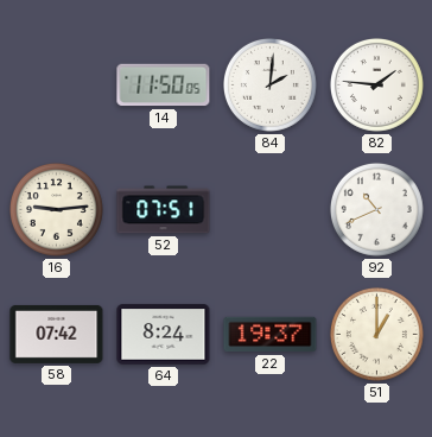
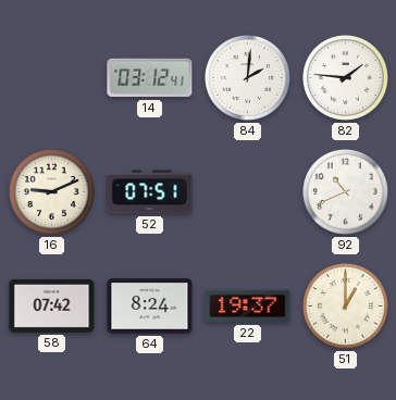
14: 11:50 -> 03:12
16: 9:14 -> 9:11
